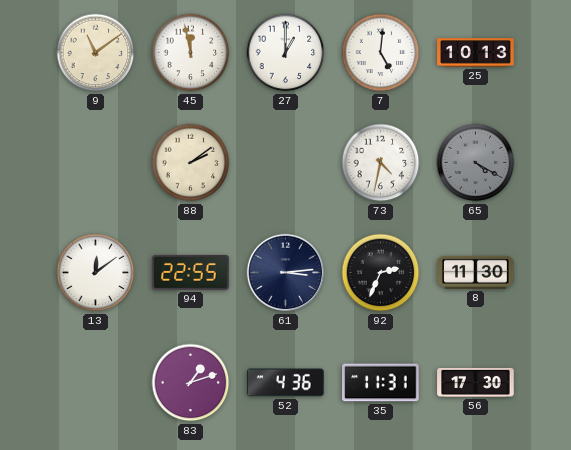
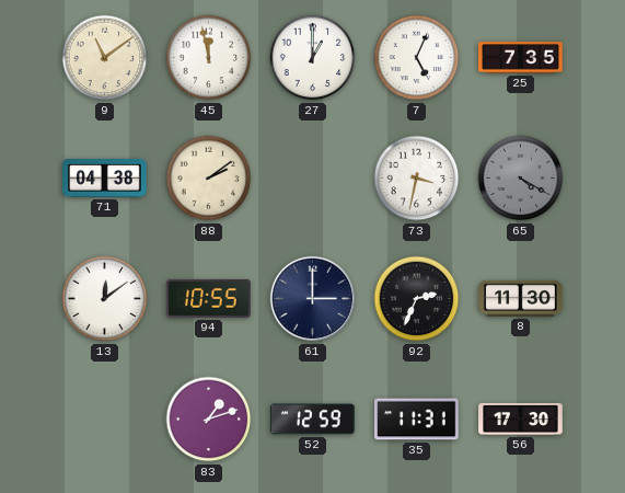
7: 5:01 -> 5:04
25: 10:13 -> 7:35
71: none -> 04:38
73: 4:32 -> 3:32
94: 22:55 -> 10:55
61: 3:14 -> 3:00
52: 4:36 -> 12:59
